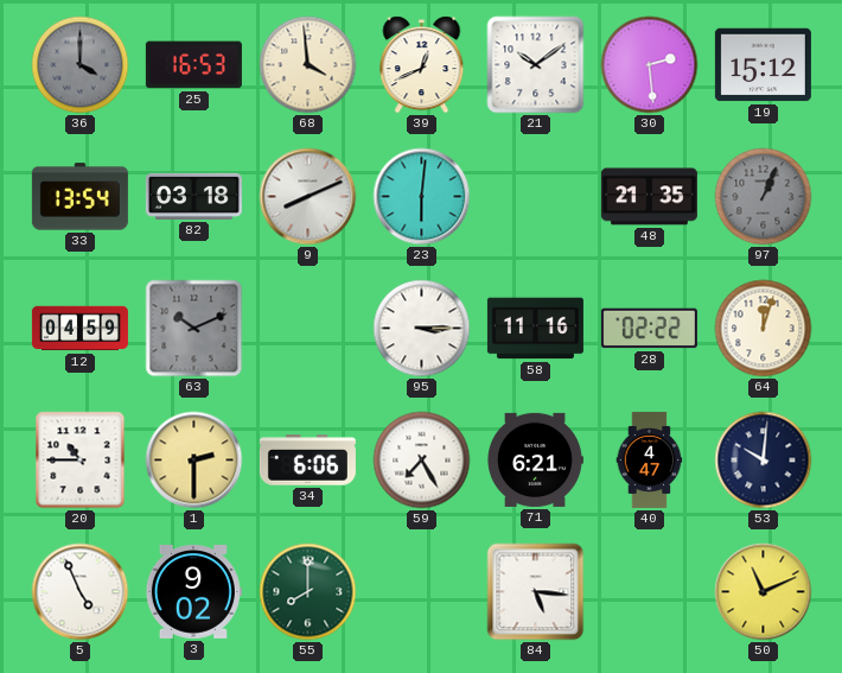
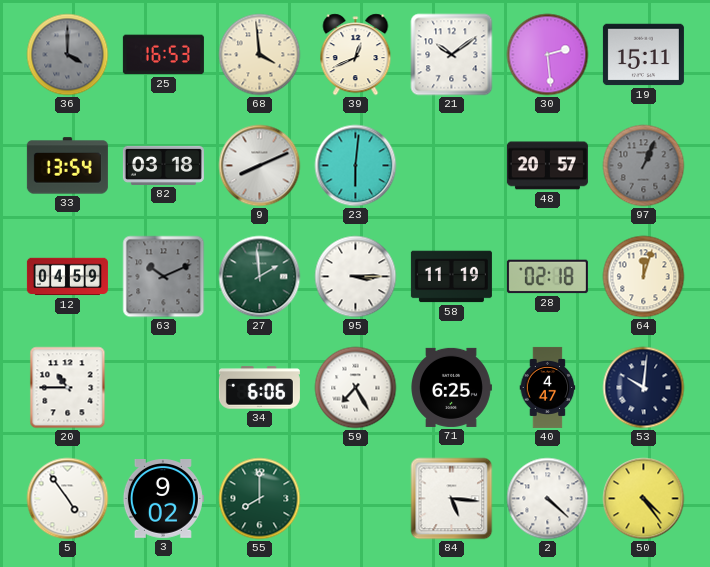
19: 15:12 -> 15:11
48: 21:35 -> 20:57
27: none -> 1:59
58: 11:16 -> 11:19
28: 02:22 -> 02:18
1: 2:30 -> none
71: 6:21 -> 6:25
5: 4:56 -> 4:54
2: none -> 4:22
50: 11:11 -> 4:24
